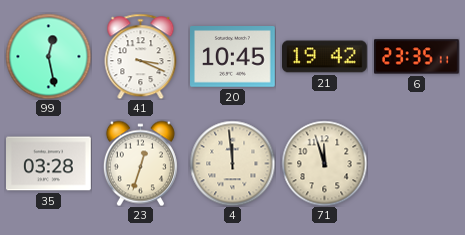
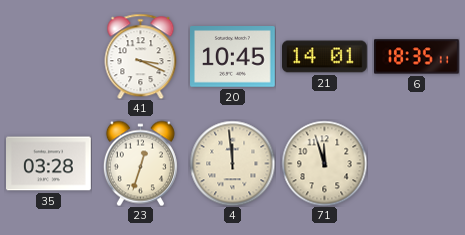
99: 12:28 -> none
21: 19:42 -> 14:01
6: 23:35 -> 18:35
